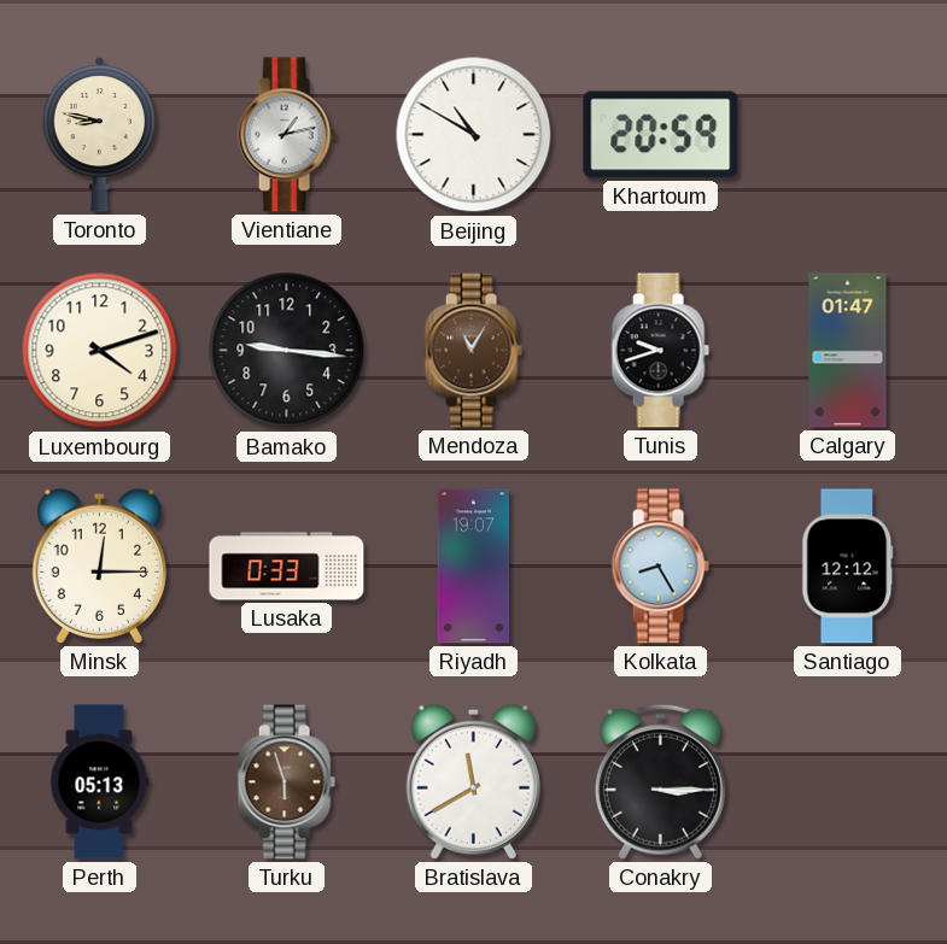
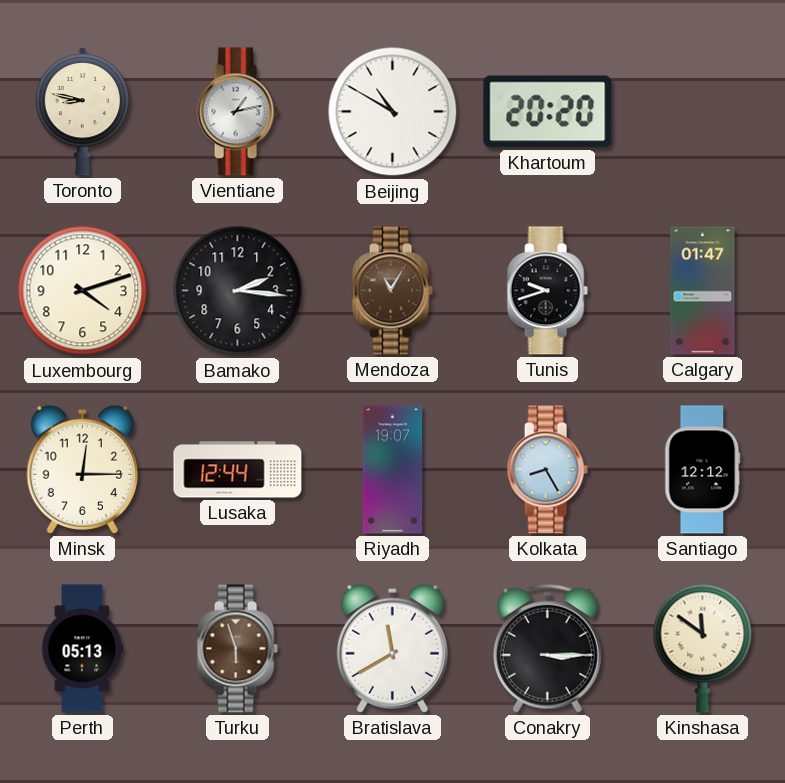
Khartoum: 20:59 -> 20:20
Bamako: 9:16 -> 2:16
Lusaka: 0:33 -> 12:44
Kinshasa: none -> 11:51
